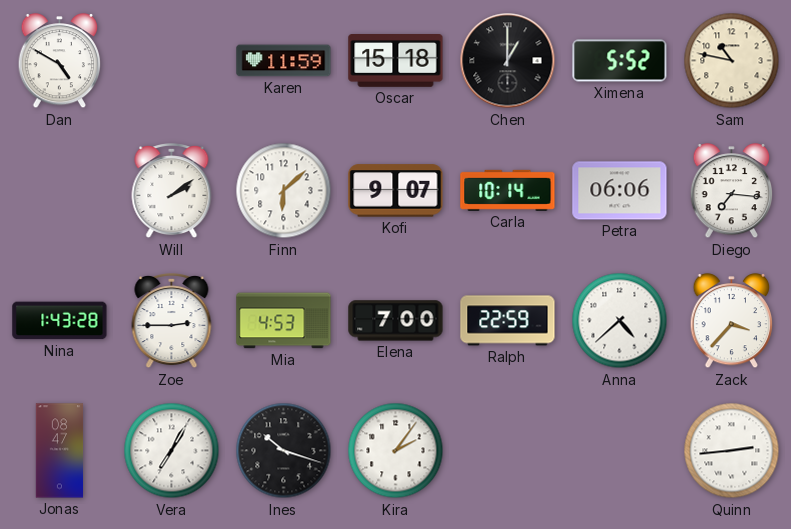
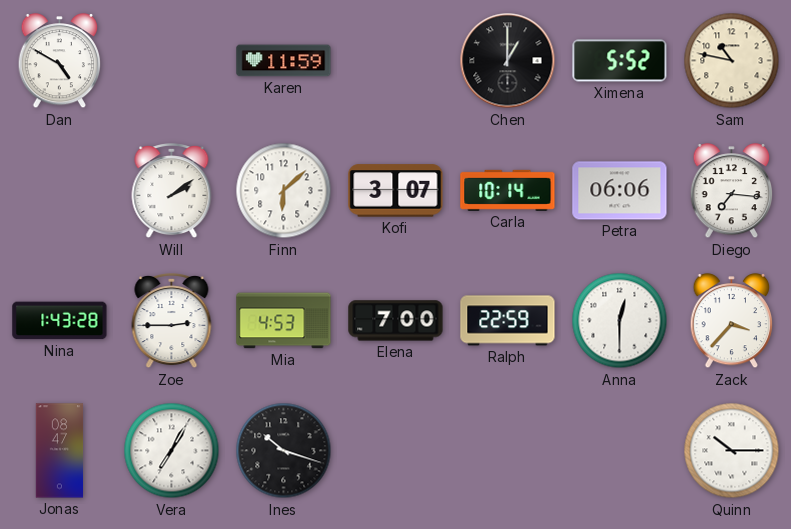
Oscar: 15:18 -> none
Kofi: 9:07 -> 3:07
Anna: 4:38 -> 12:30
Kira: 2:06 -> none
Quinn: 2:44 -> 10:15
